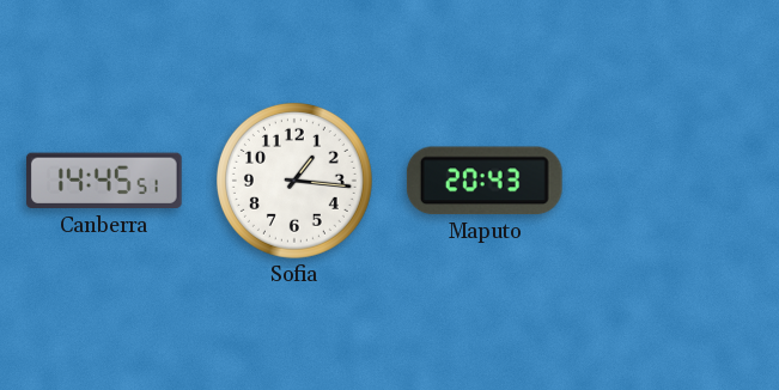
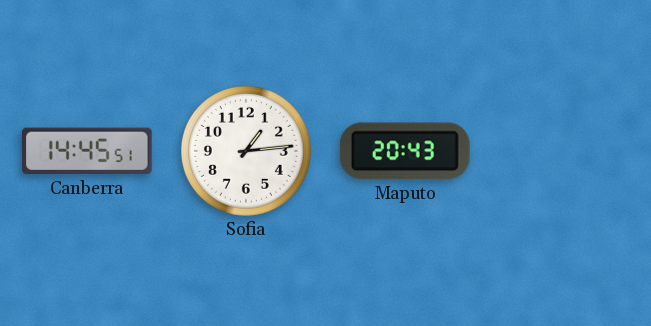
Sofia: 1:16 -> 1:14
